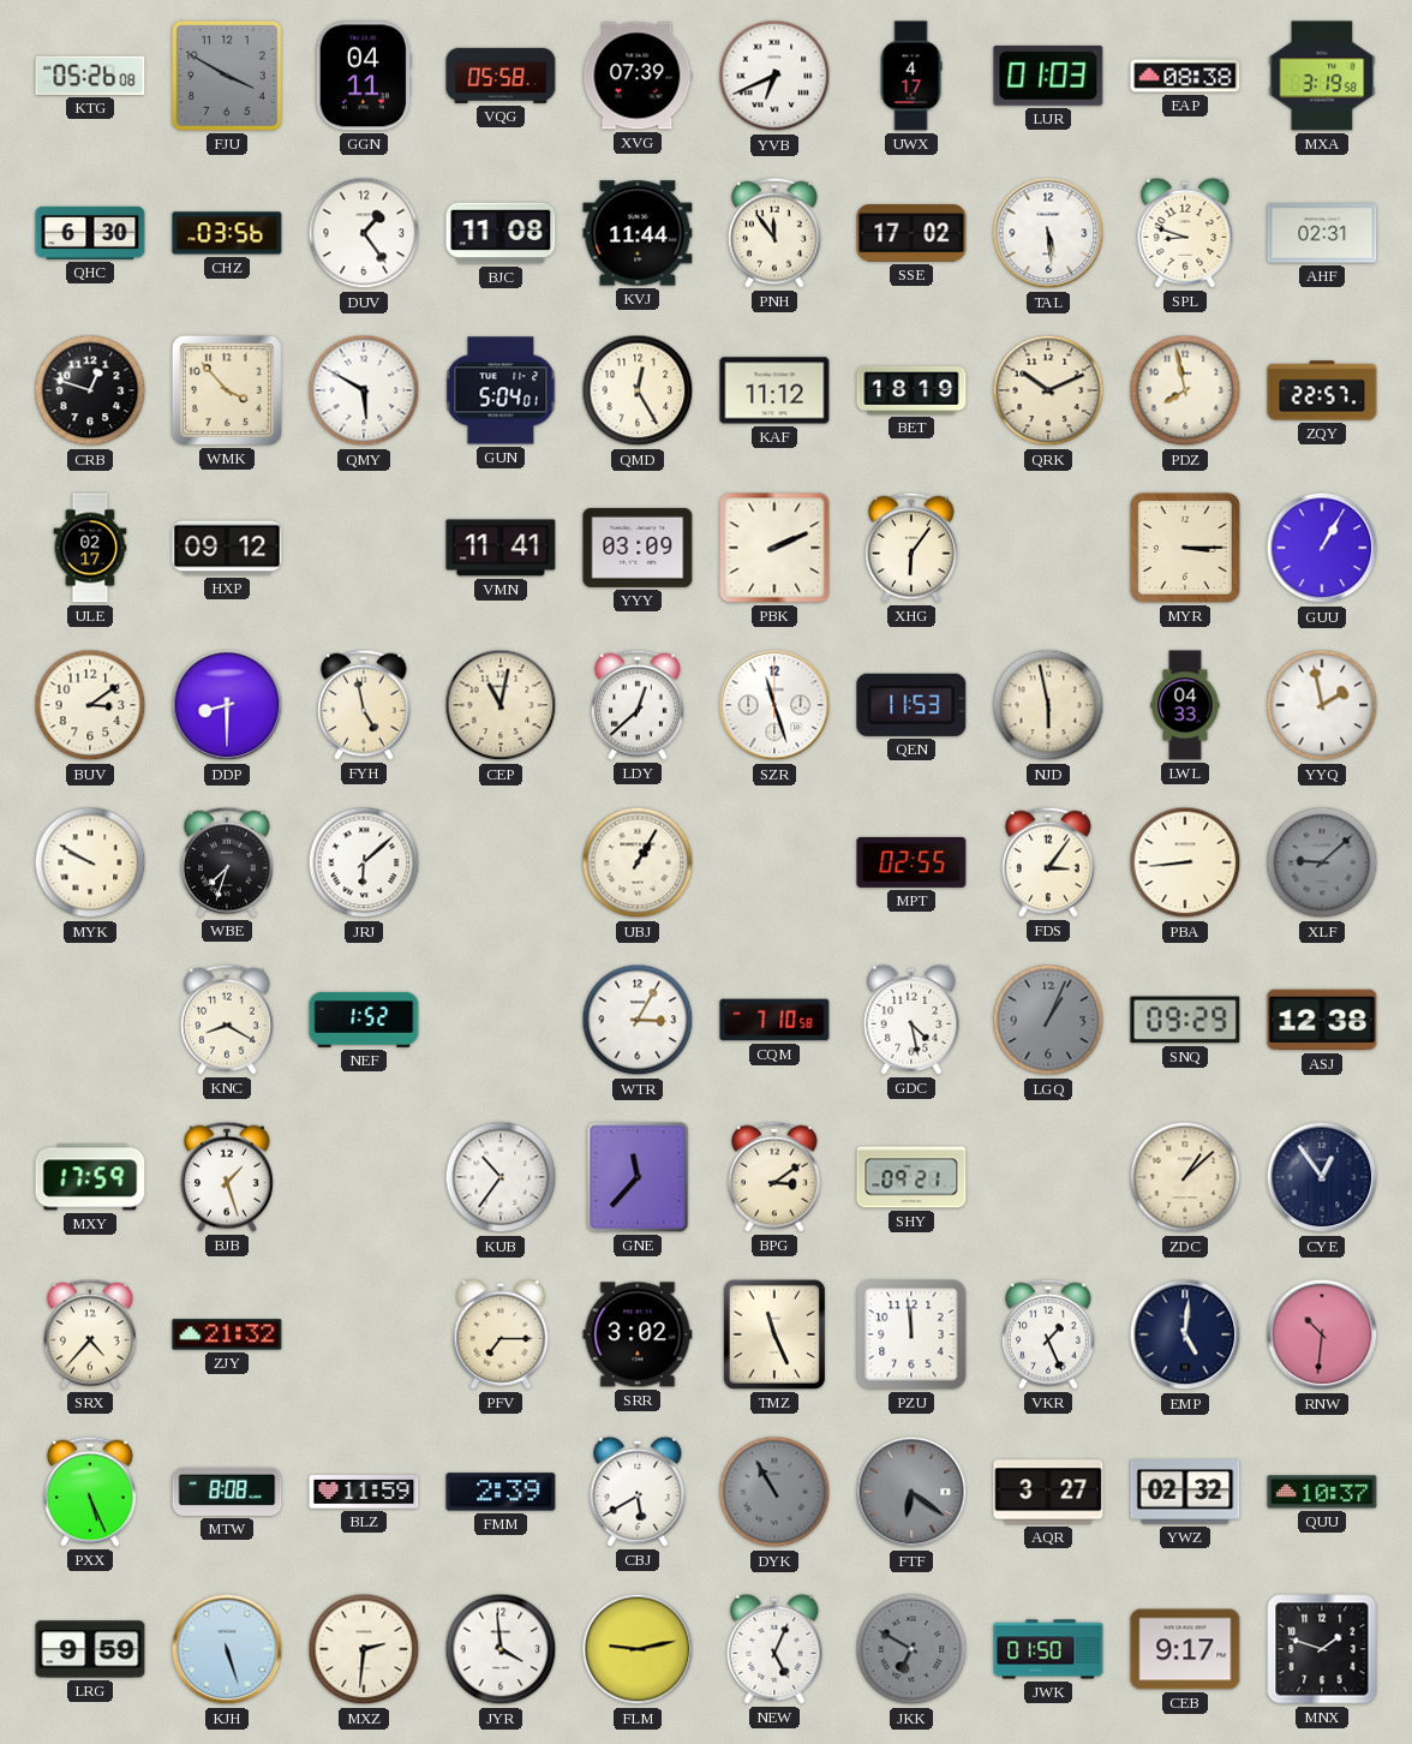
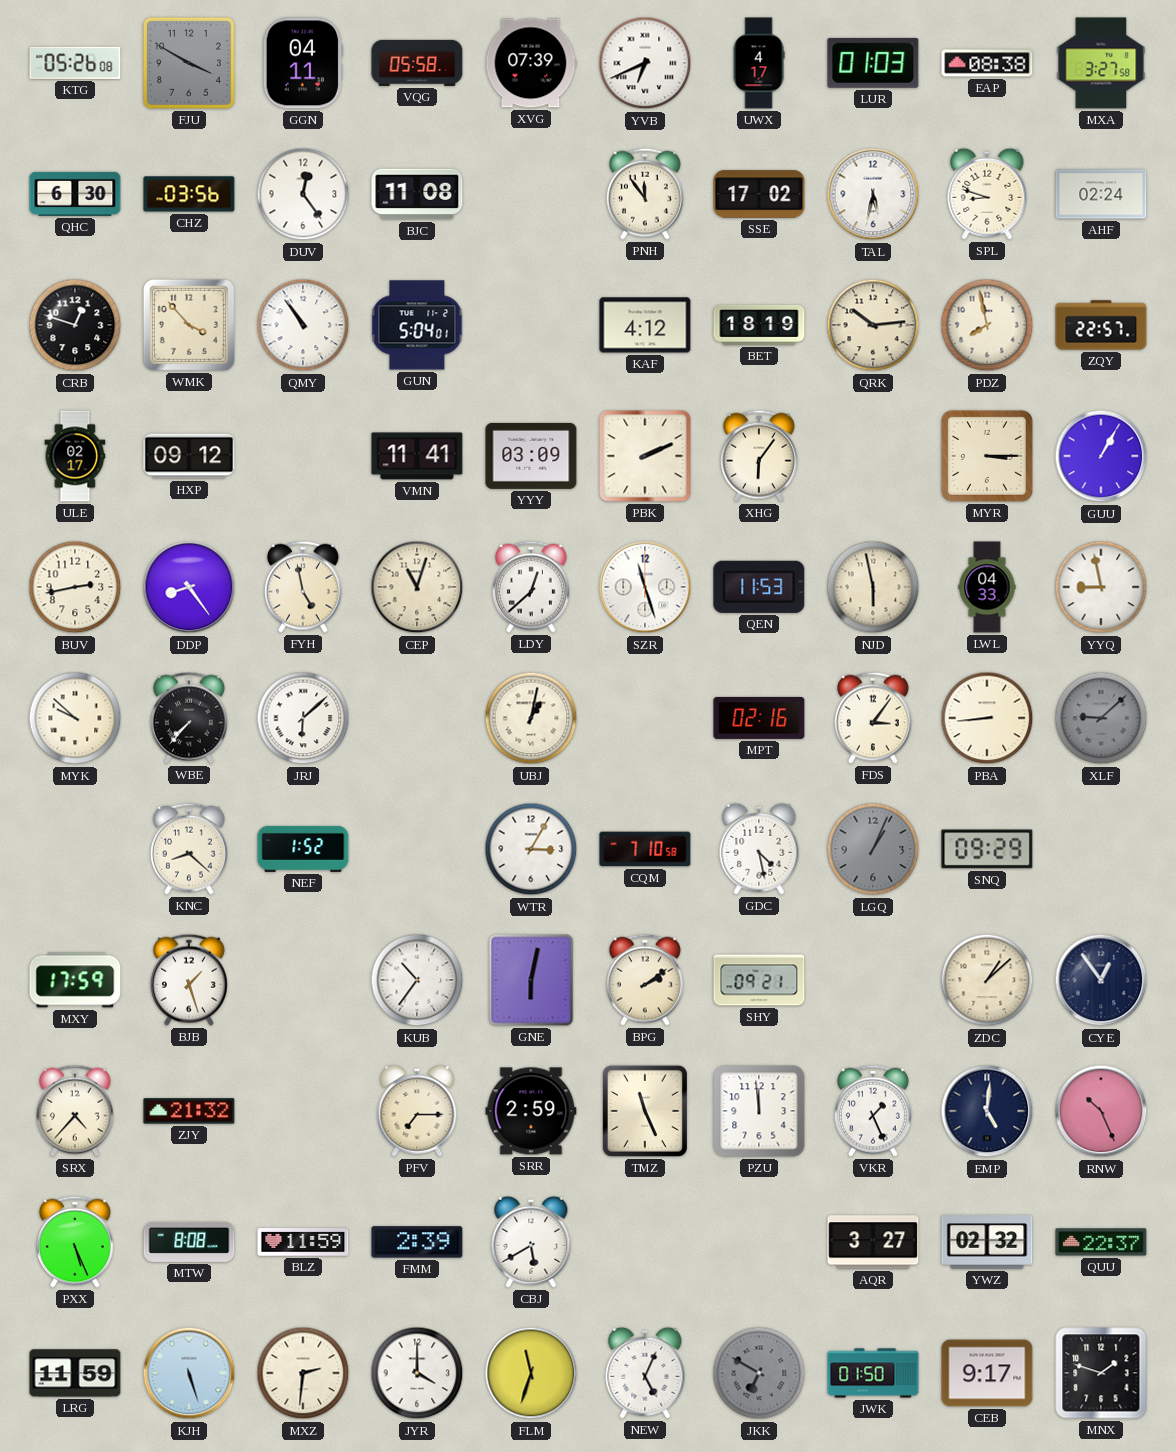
MXA: 3:19 -> 3:27
DUV: 1:24 -> 12:24
KVJ: 11:44 -> none
TAL: 5:29 -> 5:32
AHF: 02:31 -> 02:24
QMY: 5:50 -> 10:54
QMD: 12:25 -> none
KAF: 11:12 -> 4:12
QRK: 10:11 -> 10:14
BUV: 3:09 -> 2:43
DDP: 8:30 -> 8:24
CEP: 11:02 -> 11:03
YYQ: 1:58 -> 8:58
MYK: 9:50 -> 9:52
WBE: 7:33 -> 7:37
UBJ: 1:05 -> 1:02
MPT: 02:55 -> 02:16
KNC: 8:20 -> 8:22
ASJ: 12:38 -> none
GNE: 11:37 -> 6:02
BPG: 3:09 -> 2:09
SRR: 3:02 -> 2:59
RNW: 10:31 -> 10:26
DYK: 10:55 -> none
FTF: 6:21 -> none
QUU: 10:37 -> 22:37
LRG: 9:59 -> 11:59
JYR: 3:59 -> 4:00
FLM: 9:13 -> 11:33
